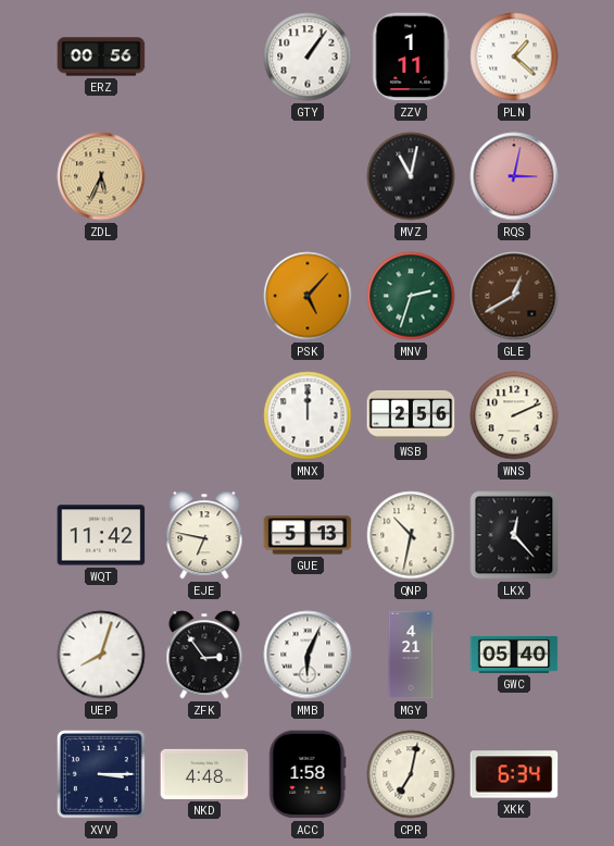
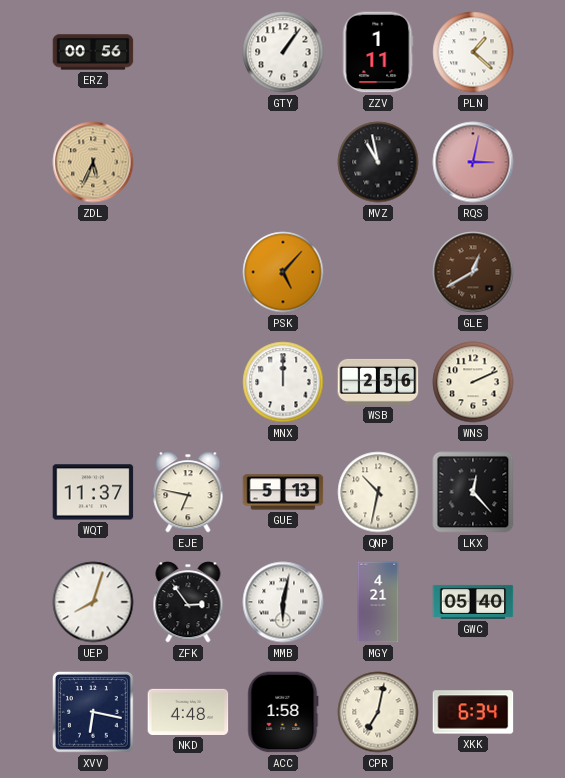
MVZ: 11:02 -> 10:58
MNV: 2:33 -> none
WQT: 11:42 -> 11:37
MMB: 6:04 -> 6:02
XVV: 3:15 -> 6:17
